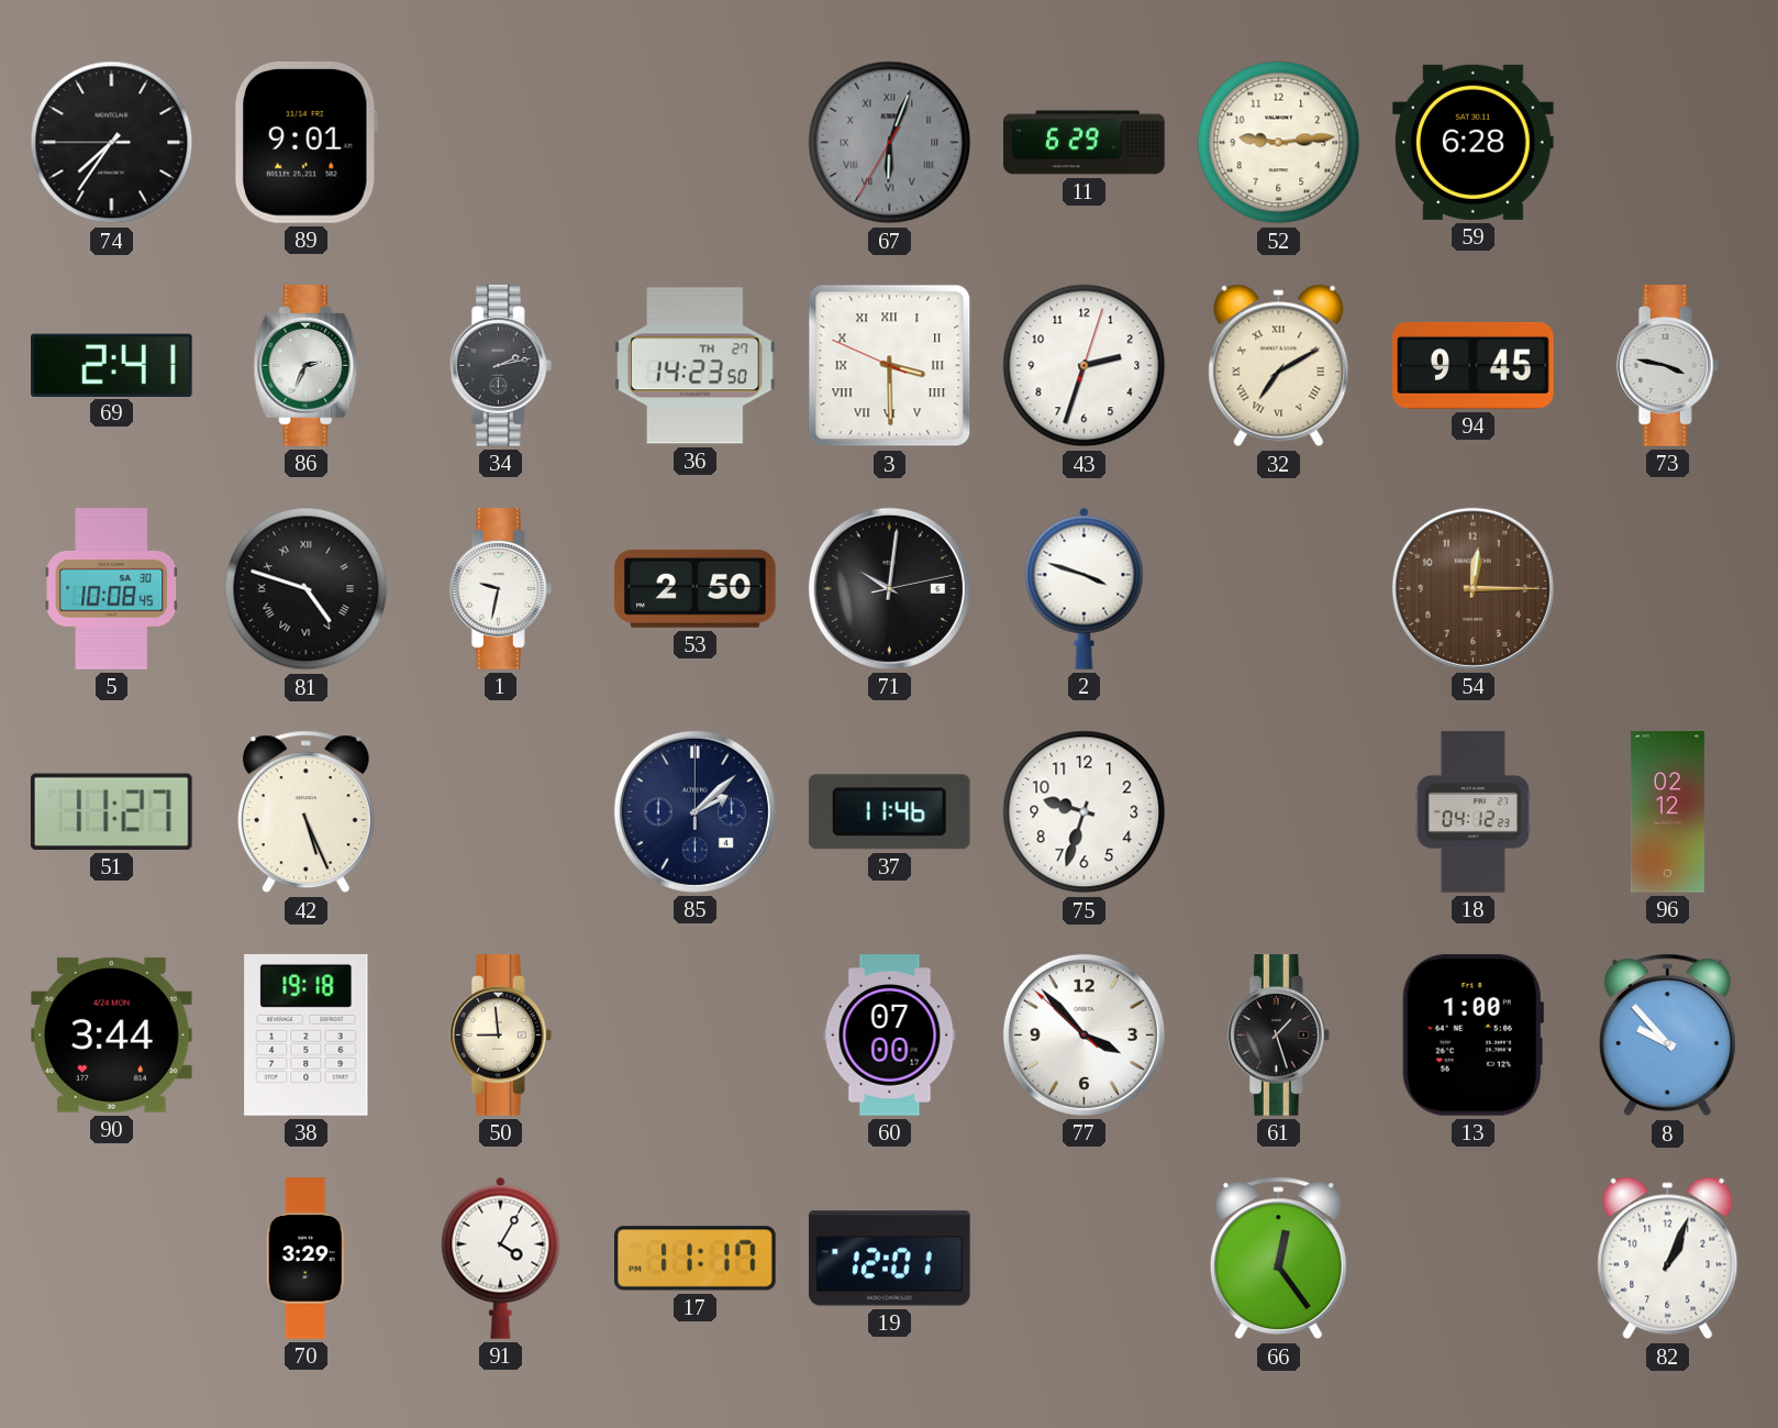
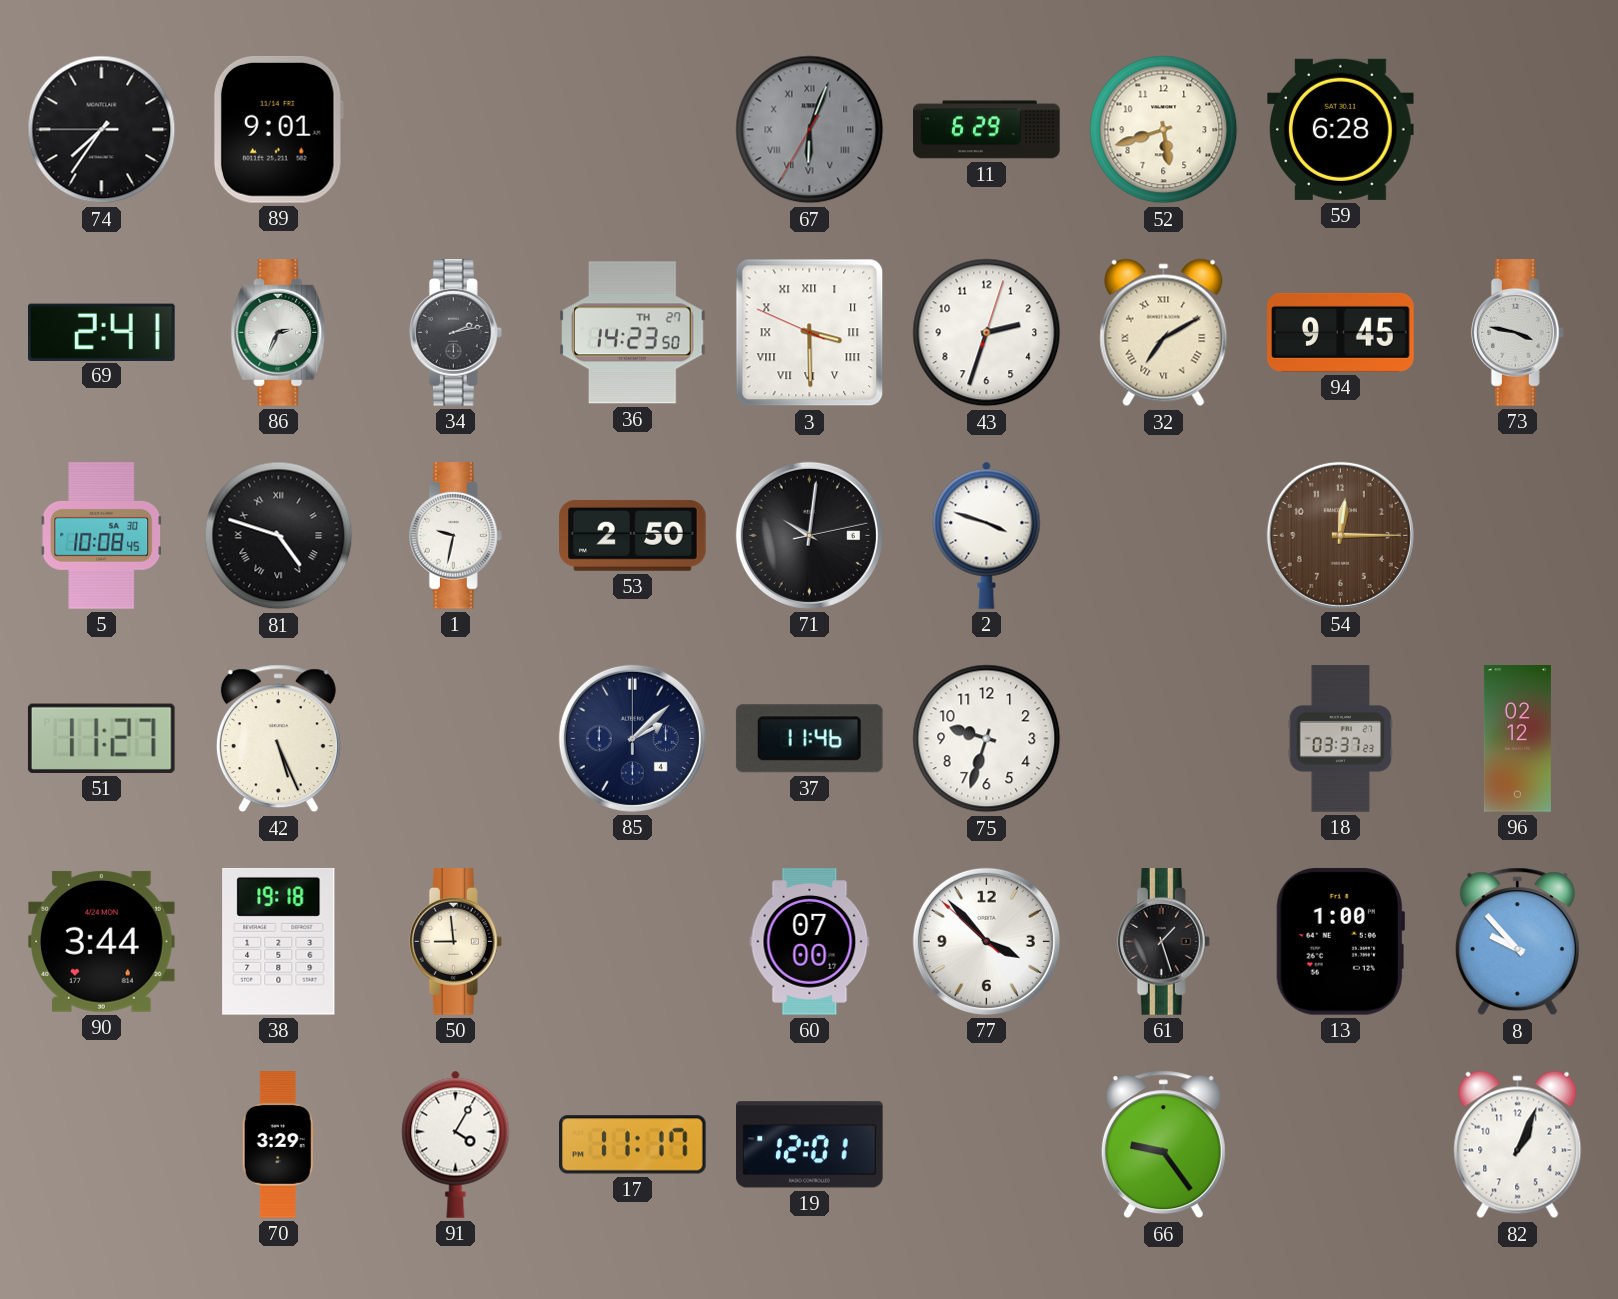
52: 9:14 -> 5:42
18: 04:12 -> 03:37
66: 12:24 -> 9:24
